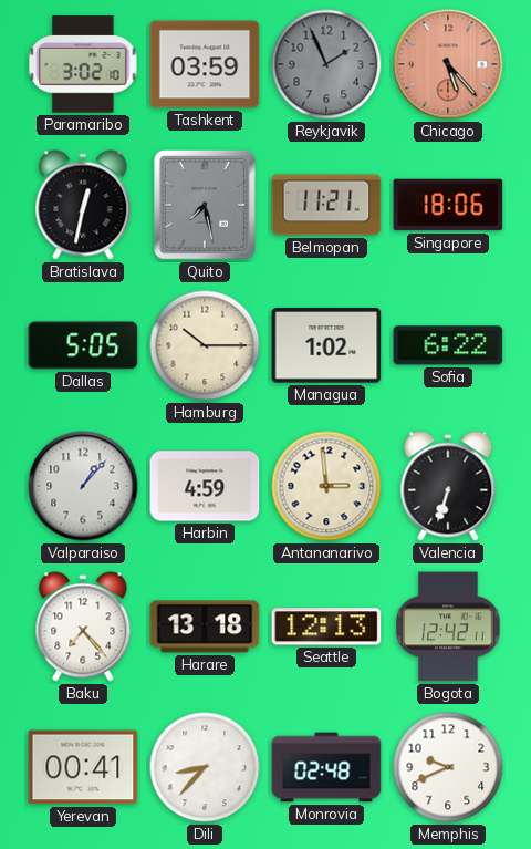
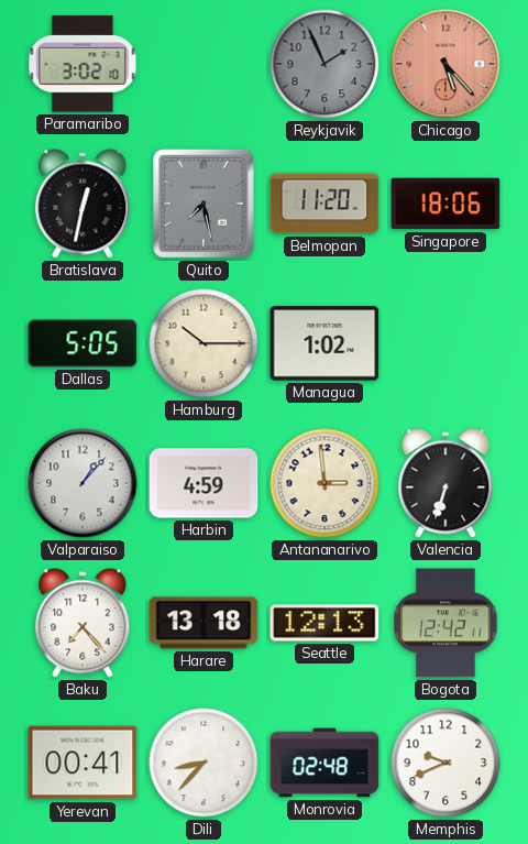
Tashkent: 03:59 -> none
Belmopan: 11:21 -> 11:20
Sofia: 6:22 -> none
